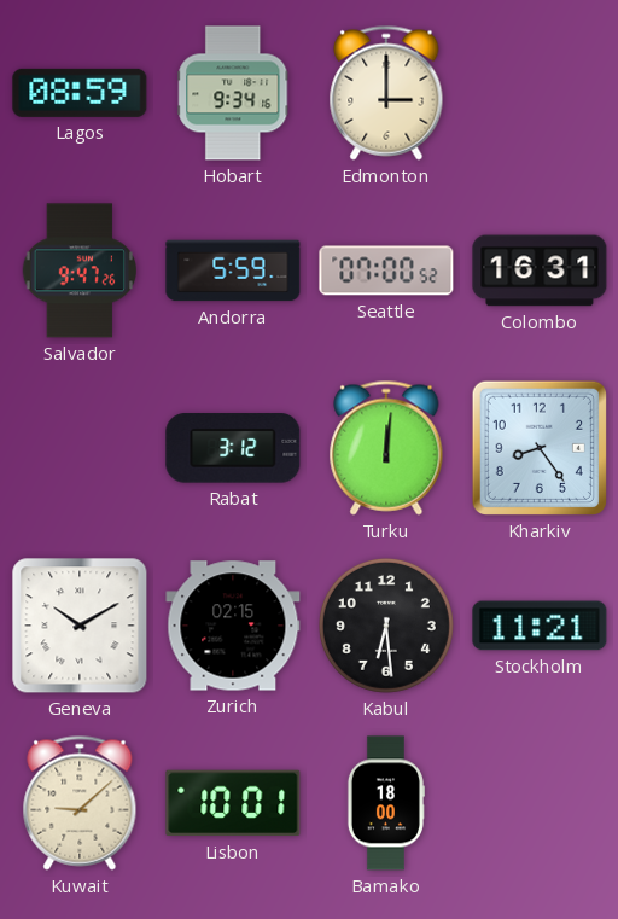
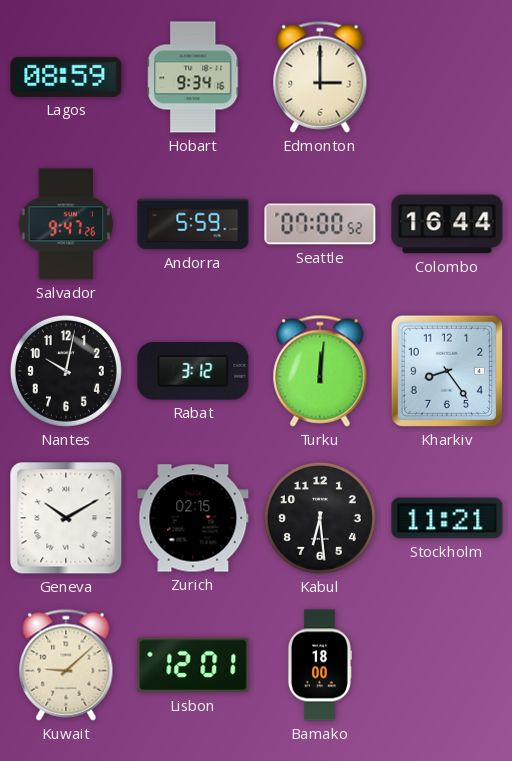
Colombo: 16:31 -> 16:44
Nantes: none -> 10:02
Lisbon: 10:01 -> 12:01
